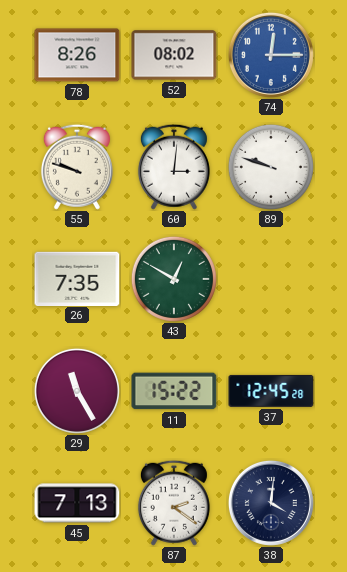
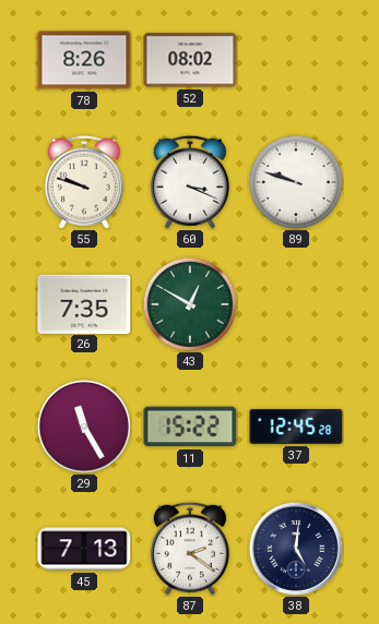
74: 12:15 -> none
60: 3:01 -> 3:19
38: 4:01 -> 5:01
